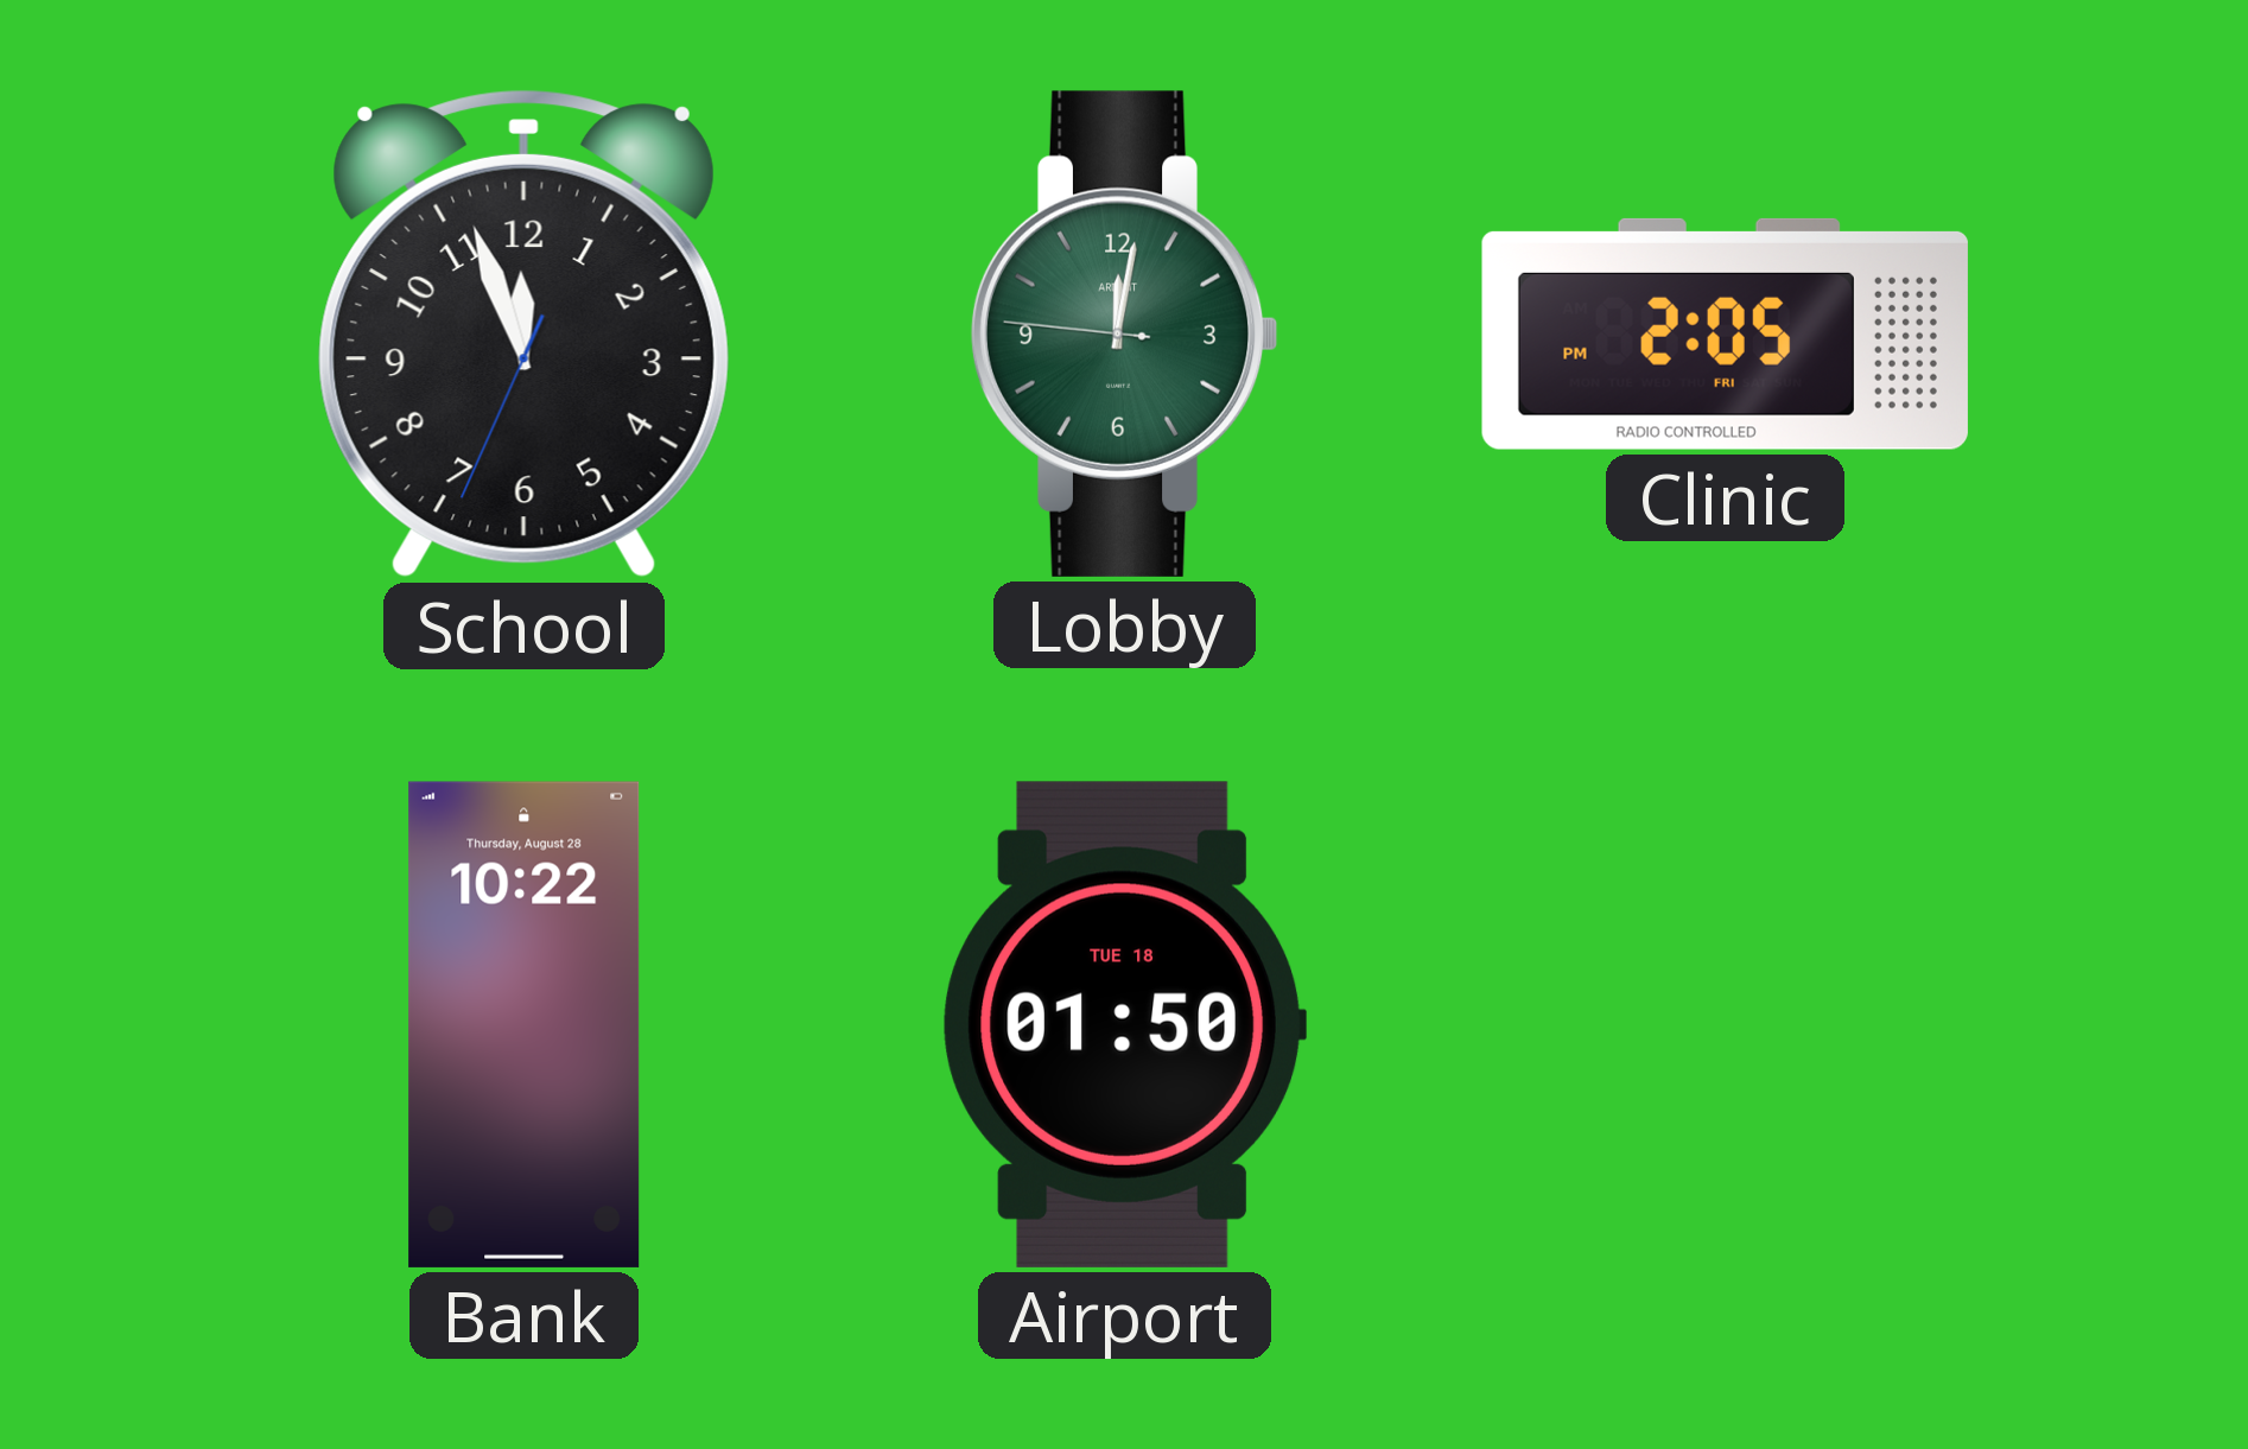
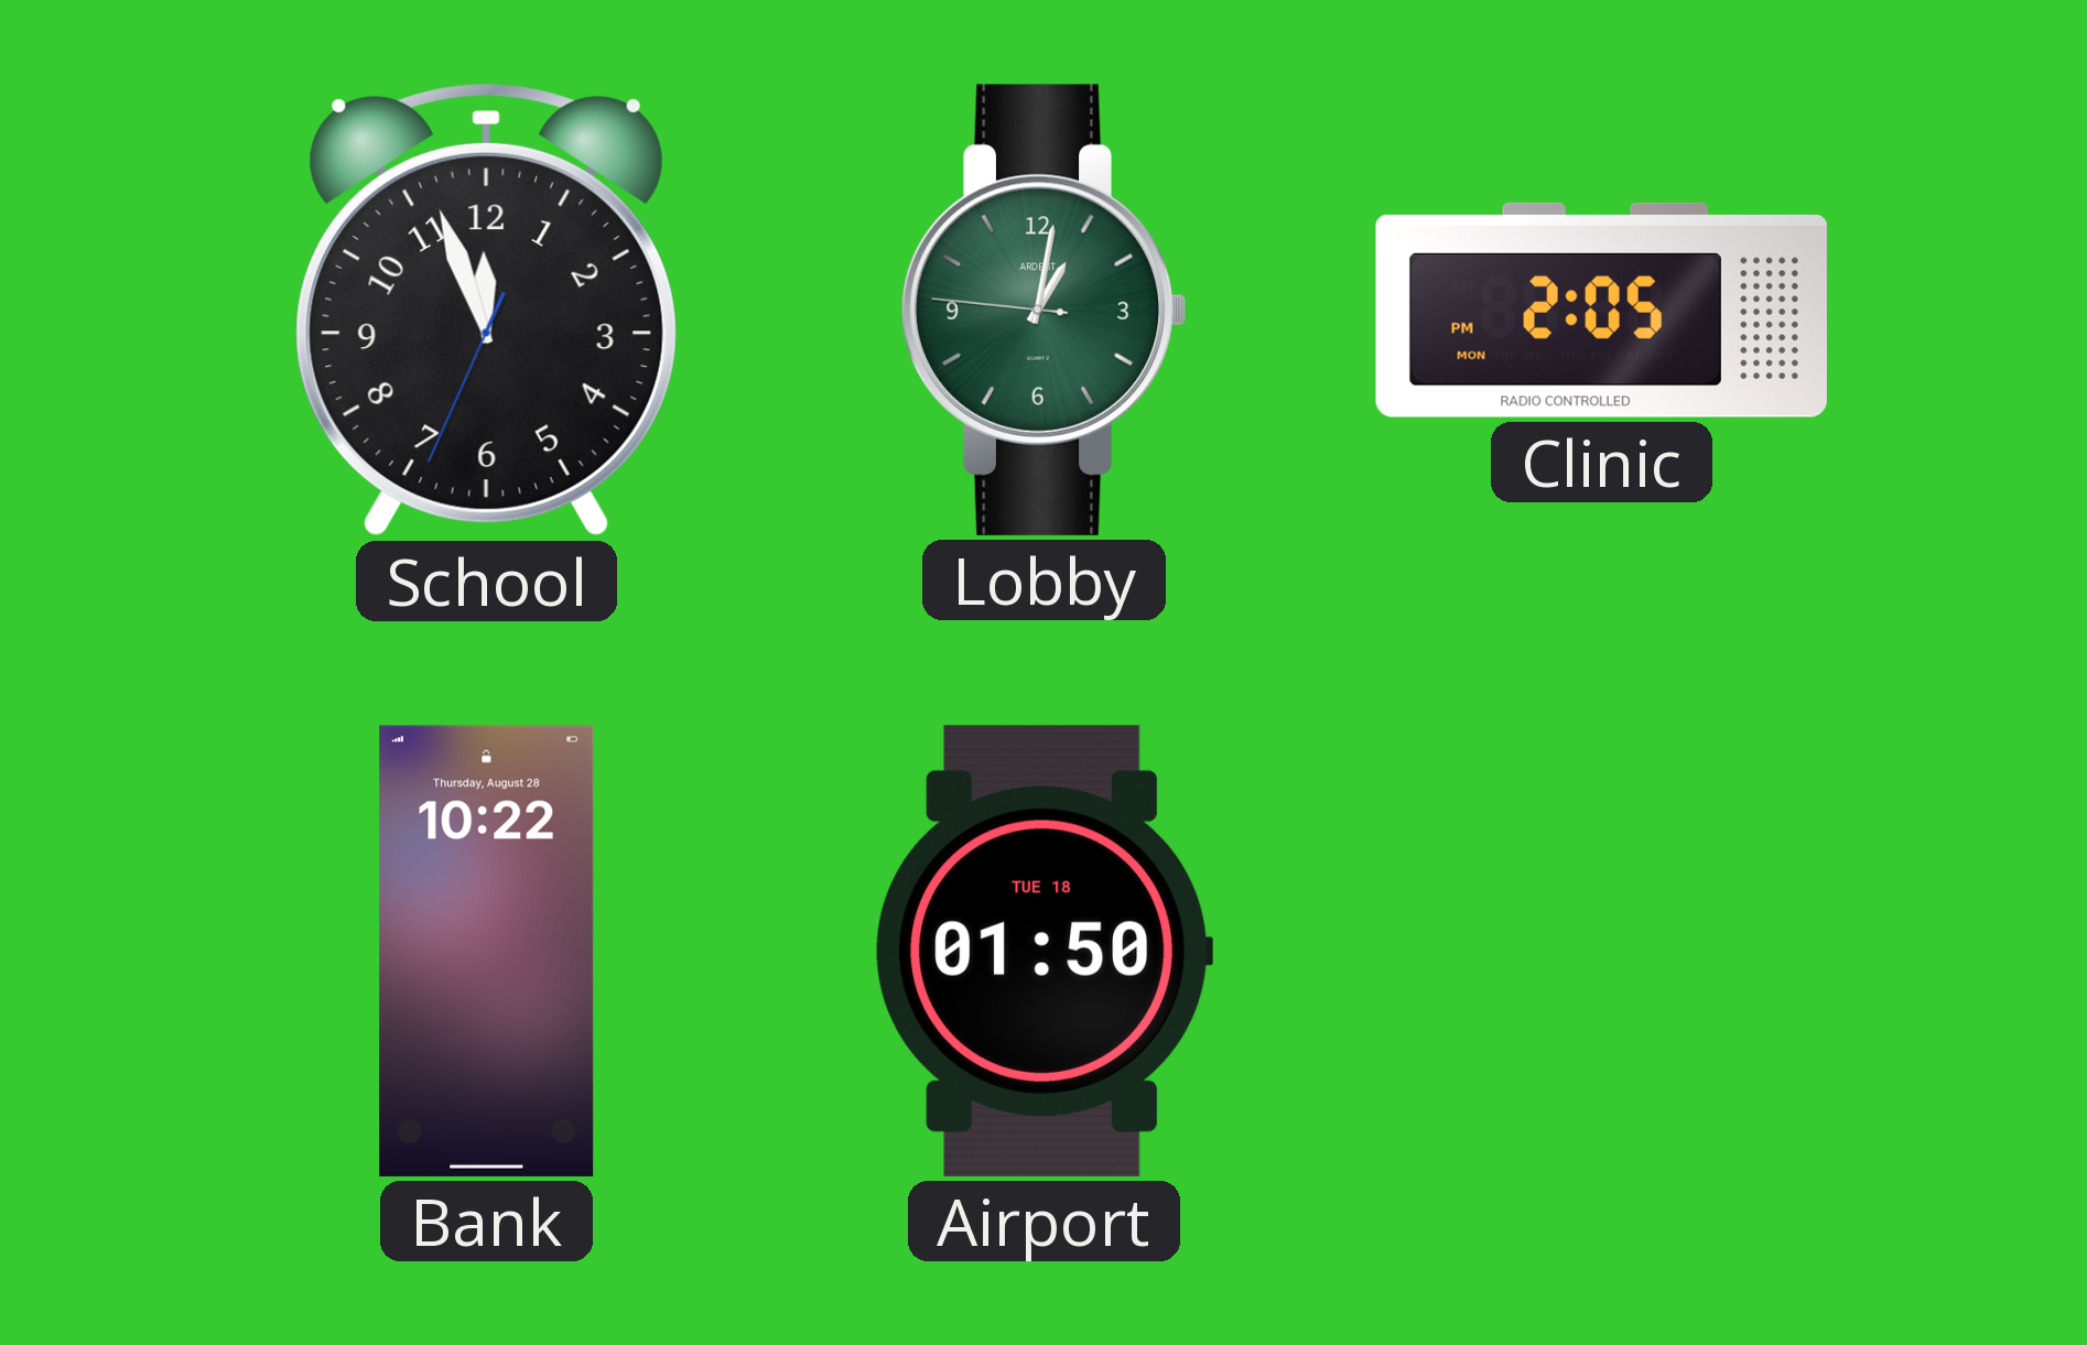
Lobby: 12:01 -> 1:01
Clinic date: FRI -> MON
